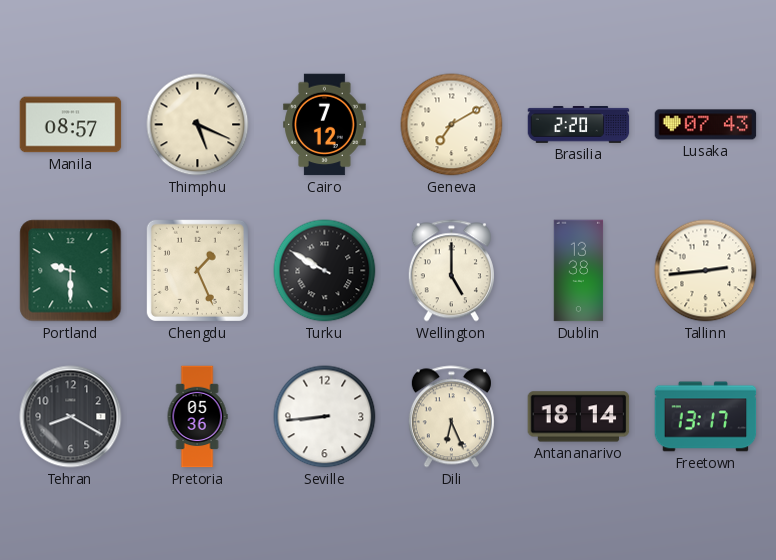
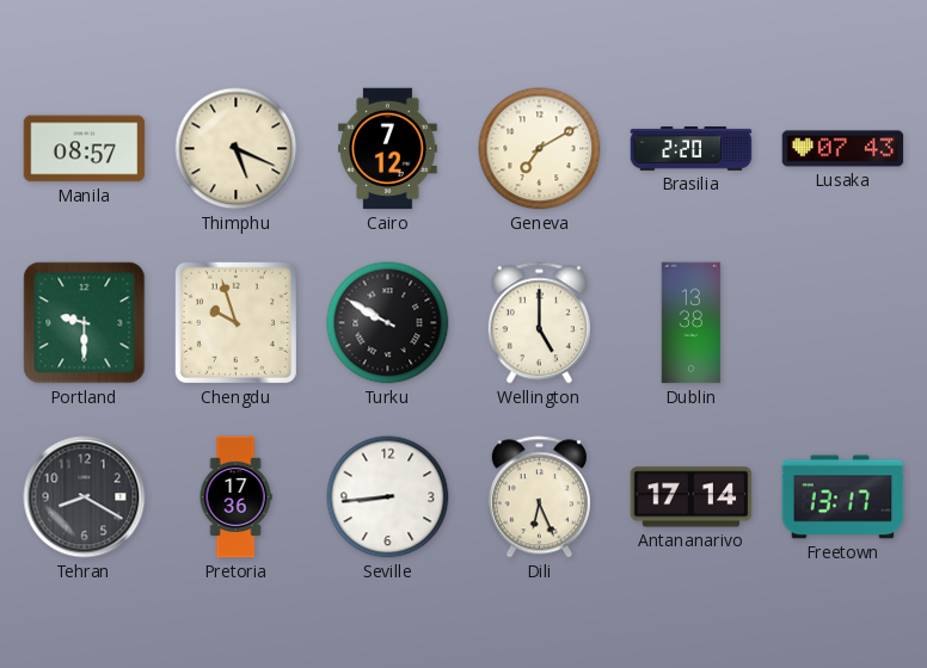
Chengdu: 1:26 -> 9:57
Tallinn: 2:44 -> none
Pretoria: 05:36 -> 17:36
Antananarivo: 18:14 -> 17:14
